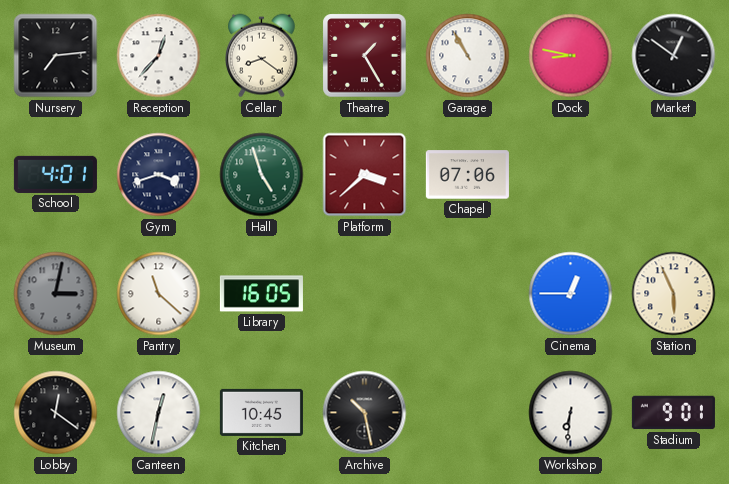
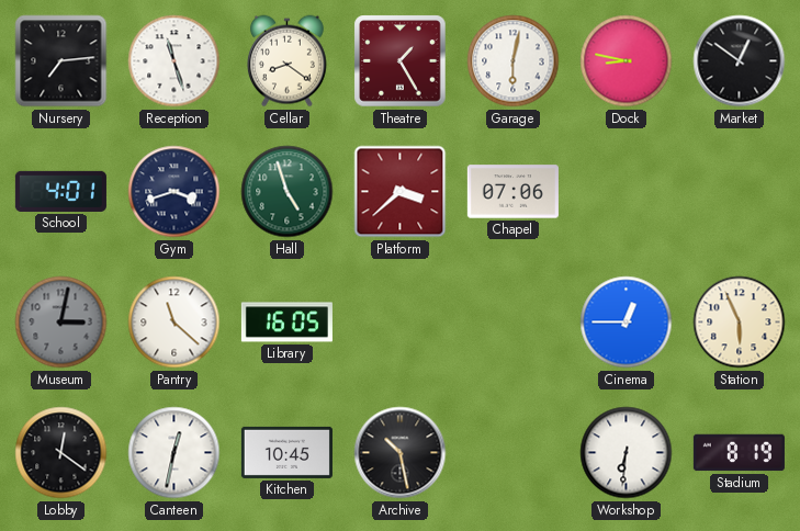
Reception: 12:37 -> 11:27
Garage: 10:55 -> 6:02
Stadium: 9:01 -> 8:19
